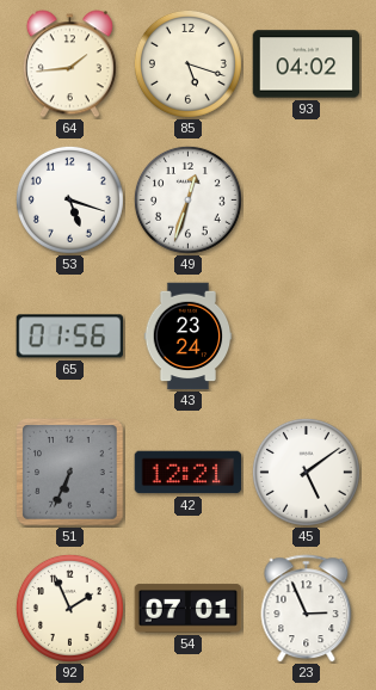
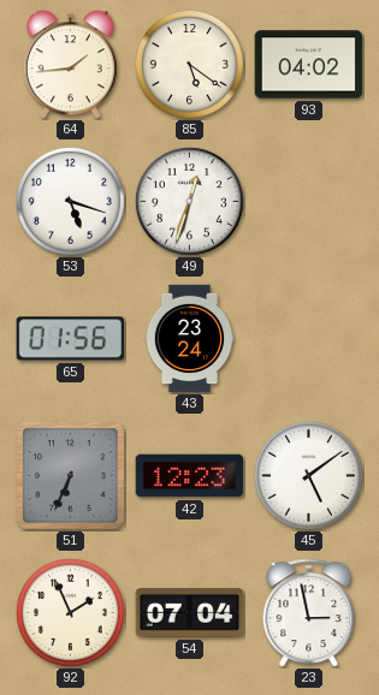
85: 5:18 -> 5:21
42: 12:21 -> 12:23
54: 07:01 -> 07:04
23: 2:56 -> 2:58
